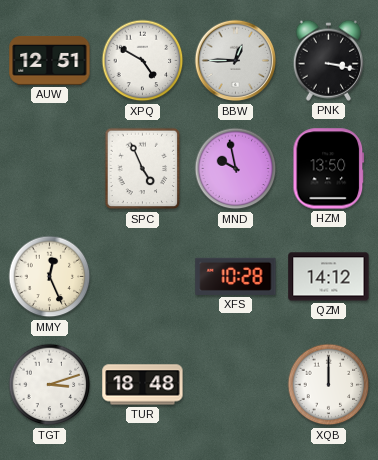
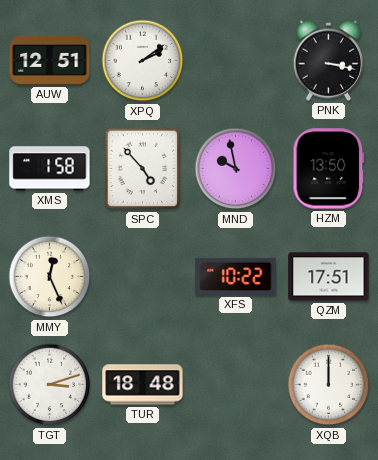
XPQ: 4:50 -> 2:09
BBW: 12:45 -> none
XMS: none -> 1:58
SPC: 4:56 -> 4:53
XFS: 10:28 -> 10:22
QZM: 14:12 -> 17:51
